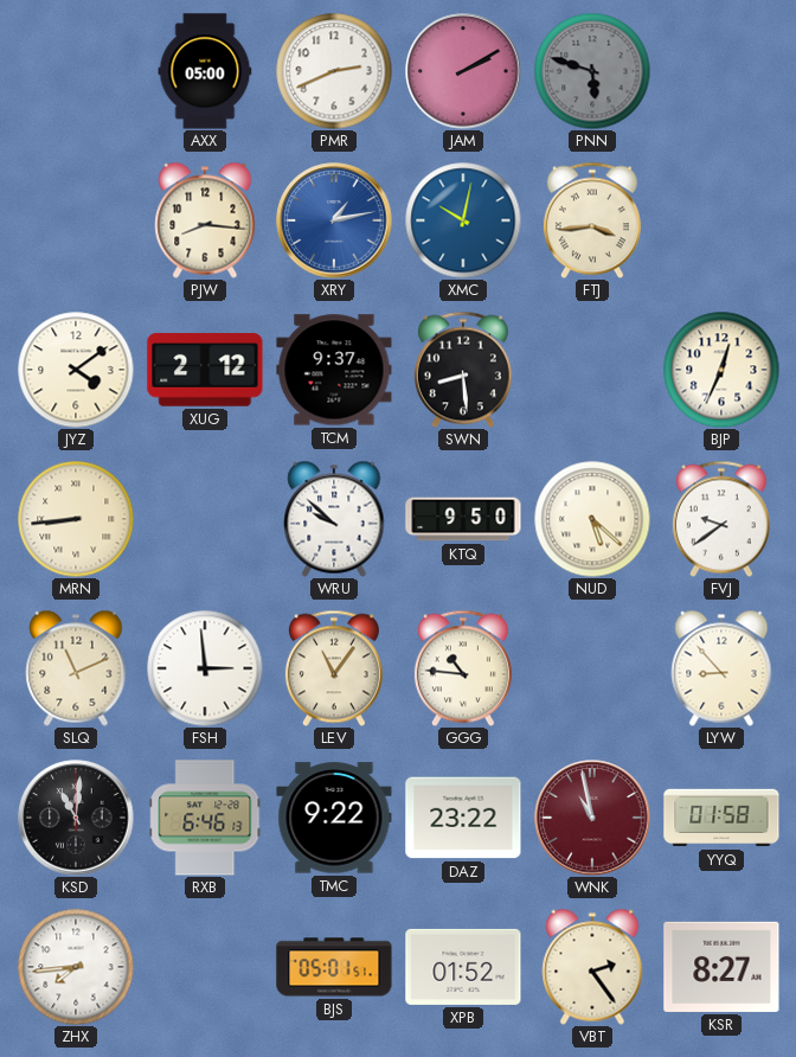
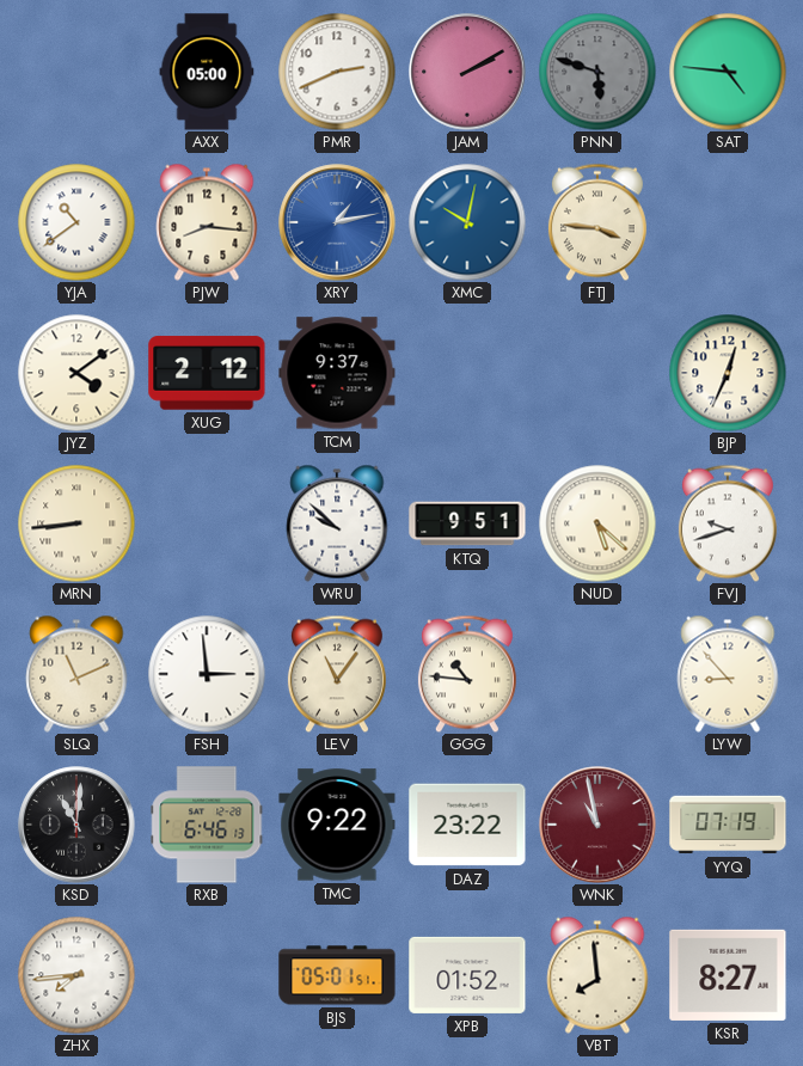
SAT: none -> 4:46
YJA: none -> 10:39
FTJ: 3:44 -> 3:46
SWN: 8:29 -> none
KTQ: 9:50 -> 9:51
FVJ: 9:39 -> 9:42
YYQ: 01:58 -> 07:19
VBT: 2:24 -> 7:59
